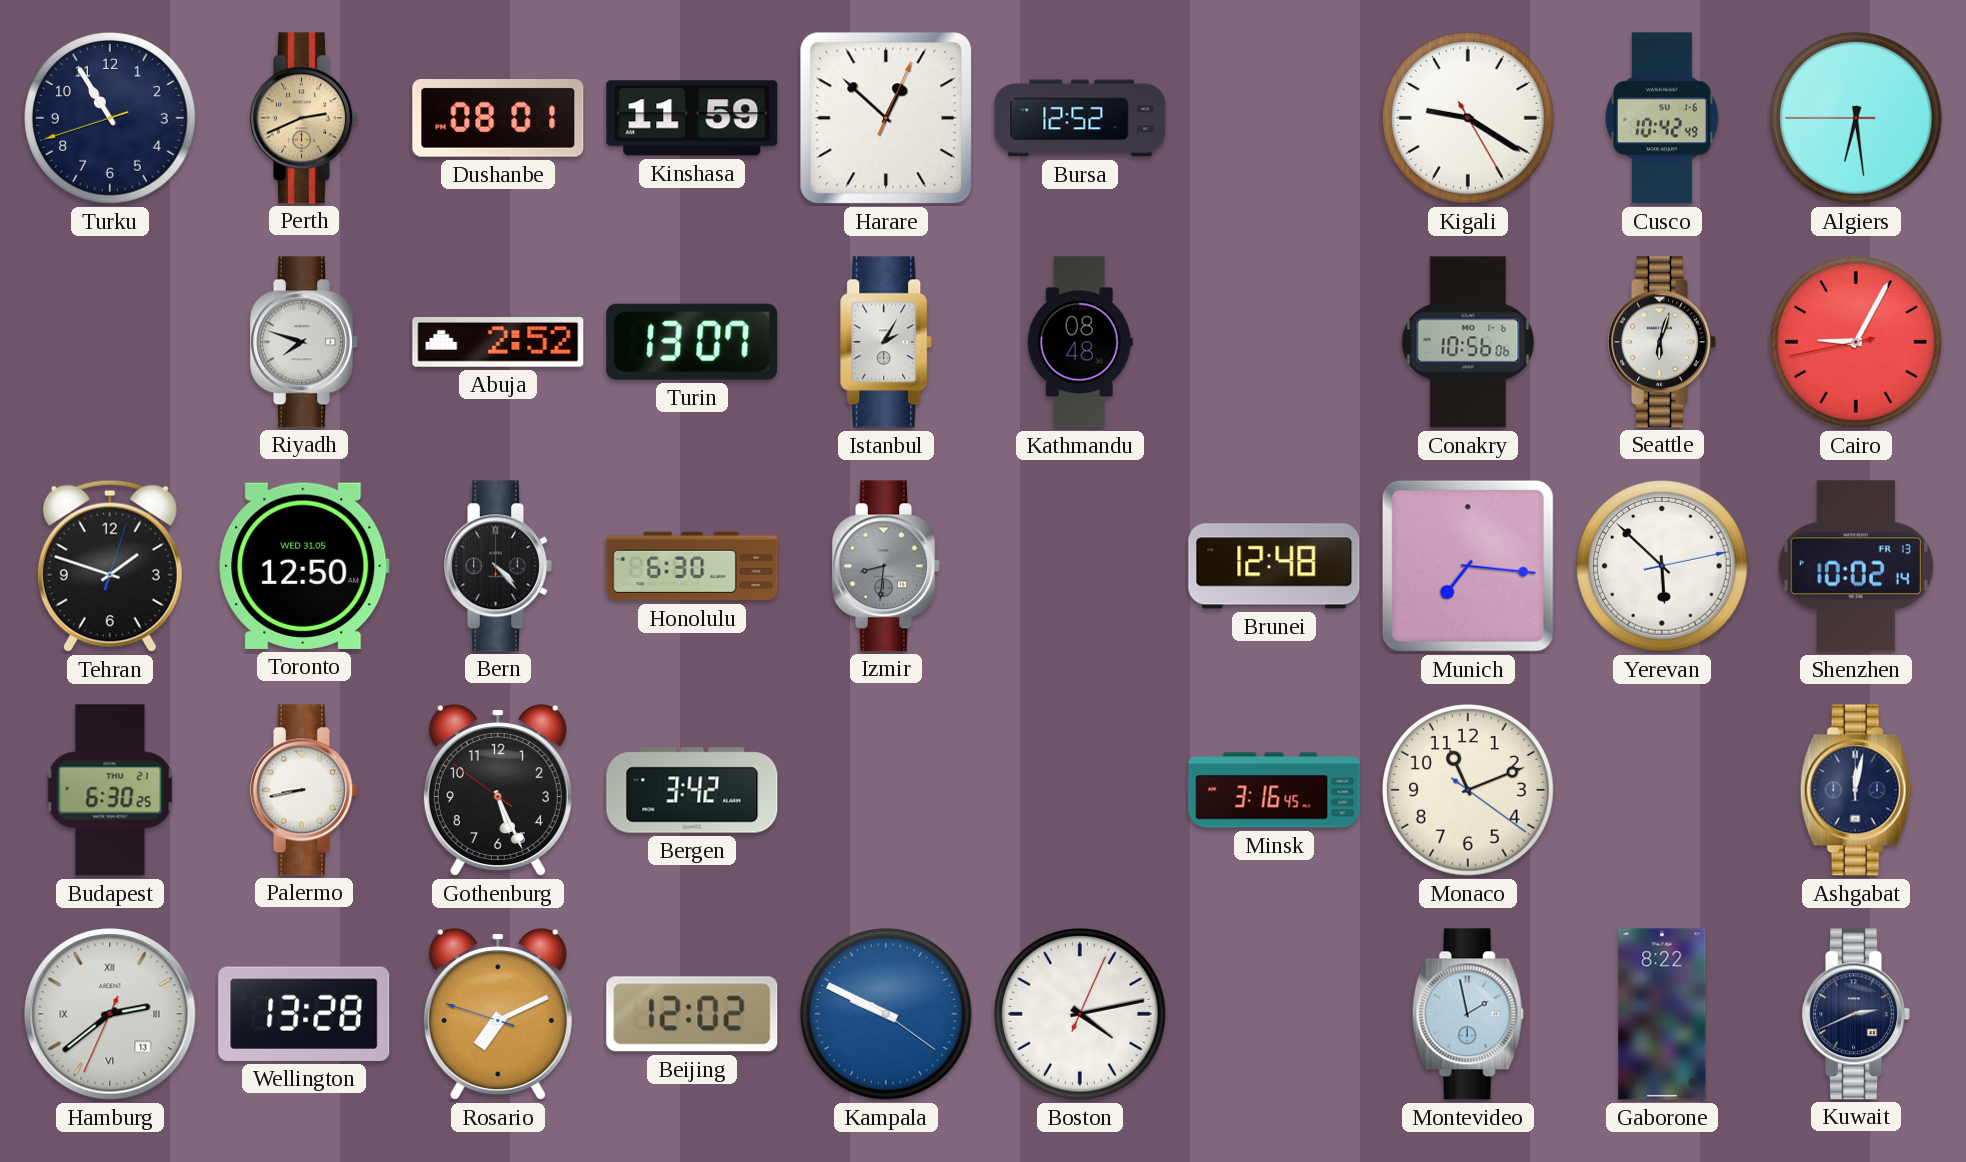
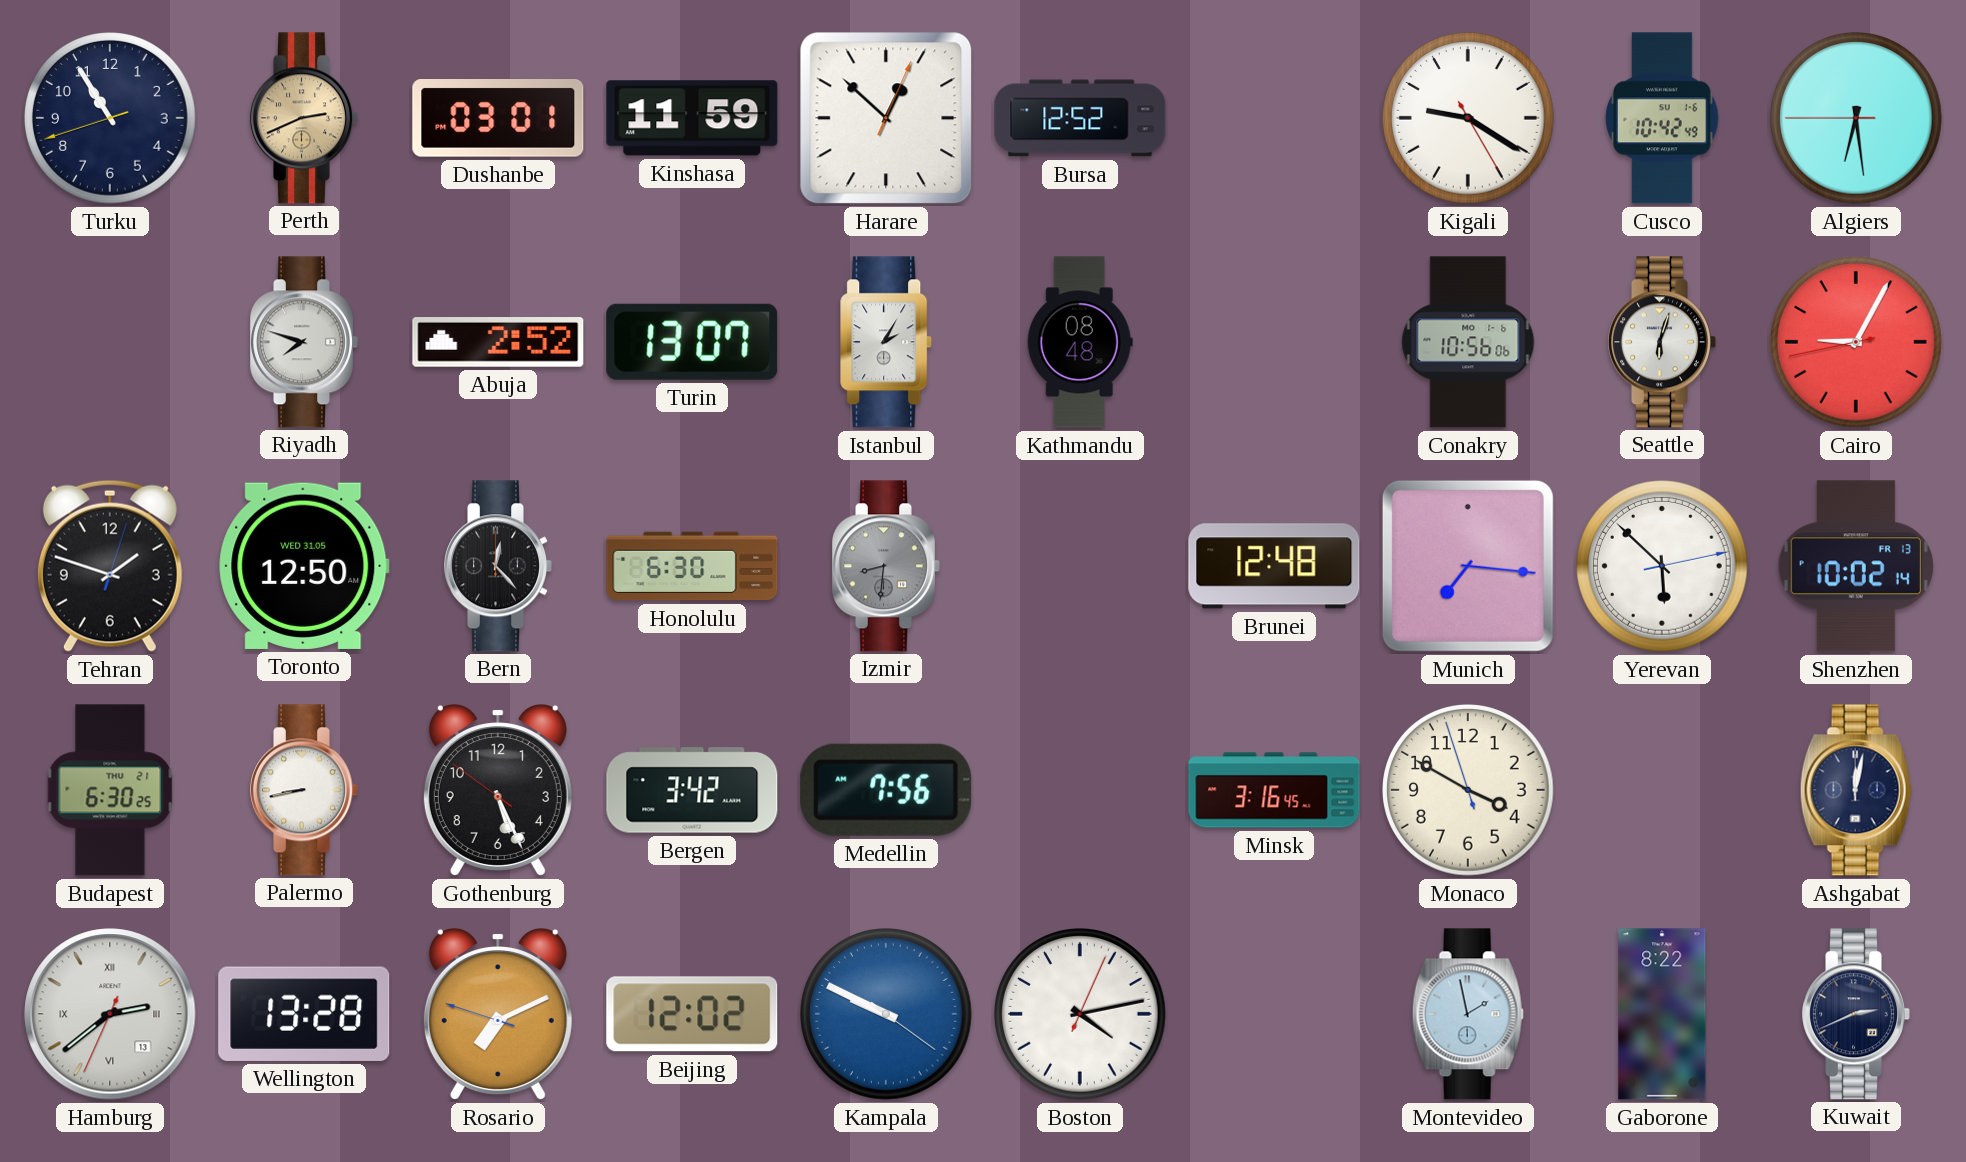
Dushanbe: 08:01 -> 03:01
Bern: 4:23 -> 12:23
Medellin: none -> 7:56
Monaco: 11:11 -> 3:49
